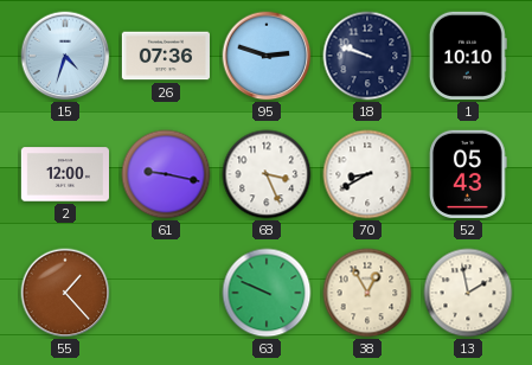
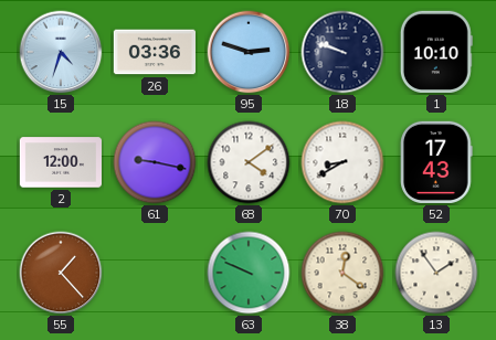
26: 07:36 -> 03:36
68: 3:26 -> 4:09
52: 05:43 -> 17:43
38: 12:55 -> 12:21
13: 1:58 -> 1:54
